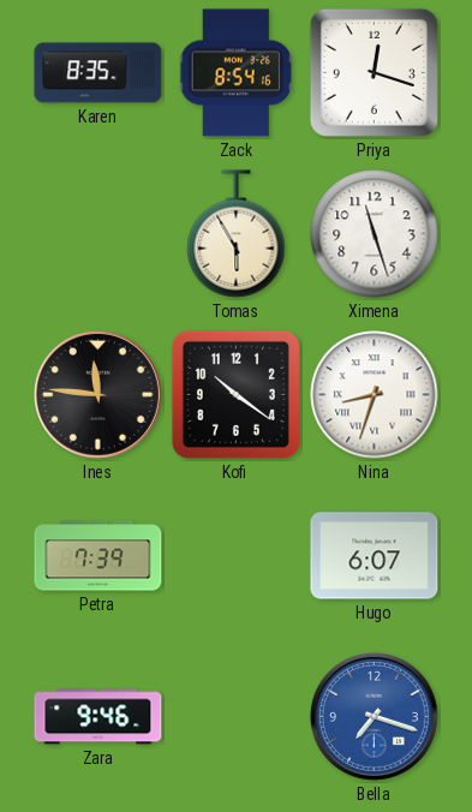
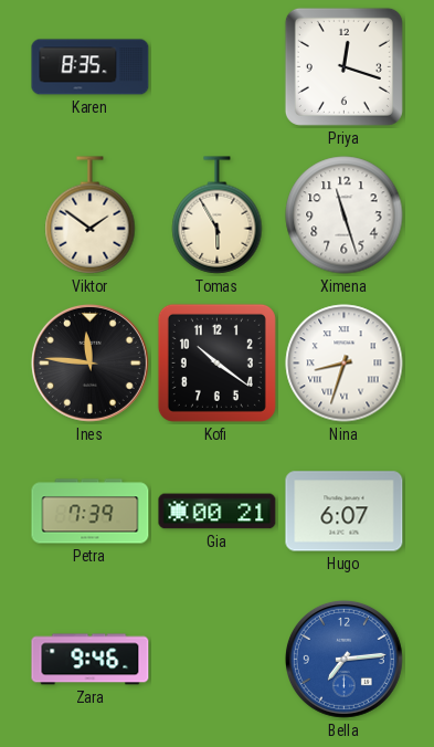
Zack: 8:54 -> none
Viktor: none -> 1:51
Gia: none -> 00:21
Bella: 7:18 -> 7:14
